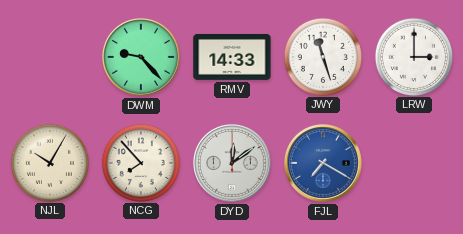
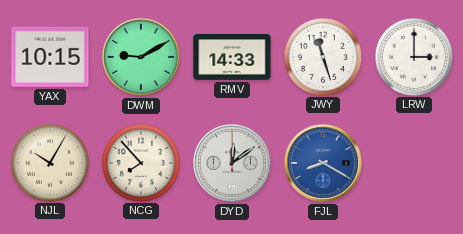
YAX: none -> 10:15
DWM: 9:23 -> 9:10
FJL: 7:20 -> 8:20
